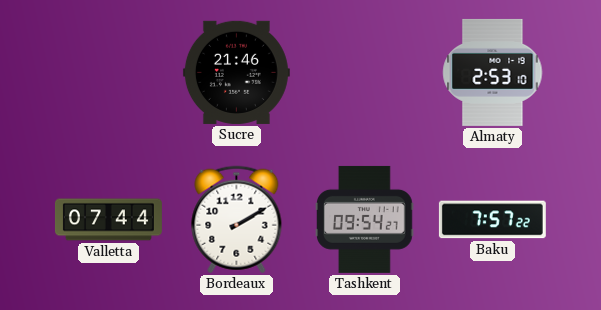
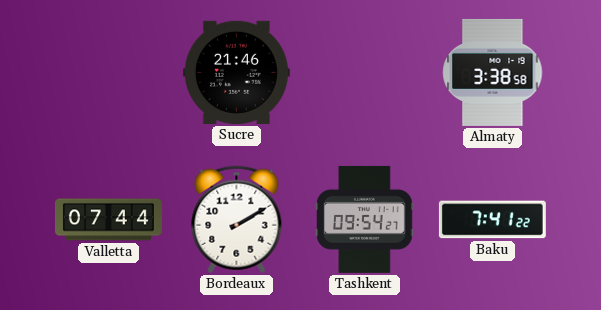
Almaty: 2:53 -> 3:38
Baku: 7:57 -> 7:41
